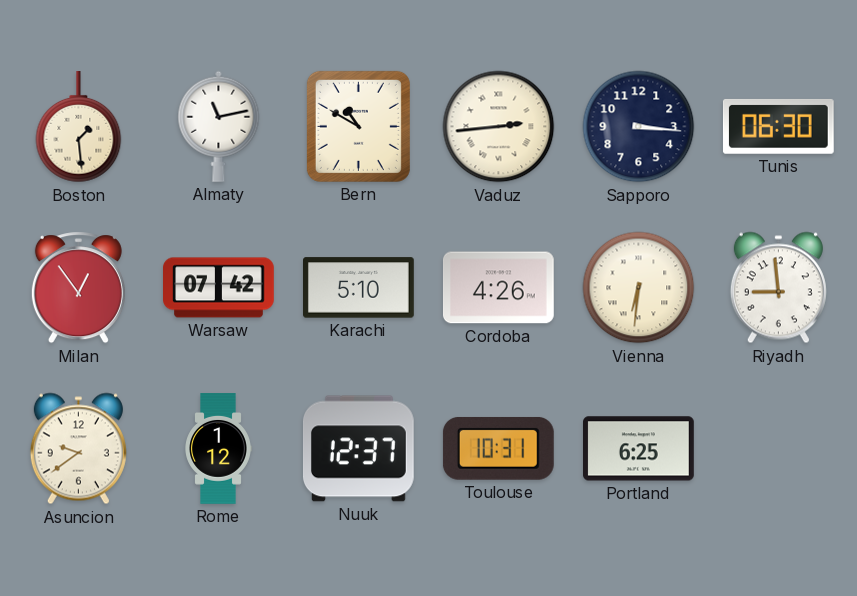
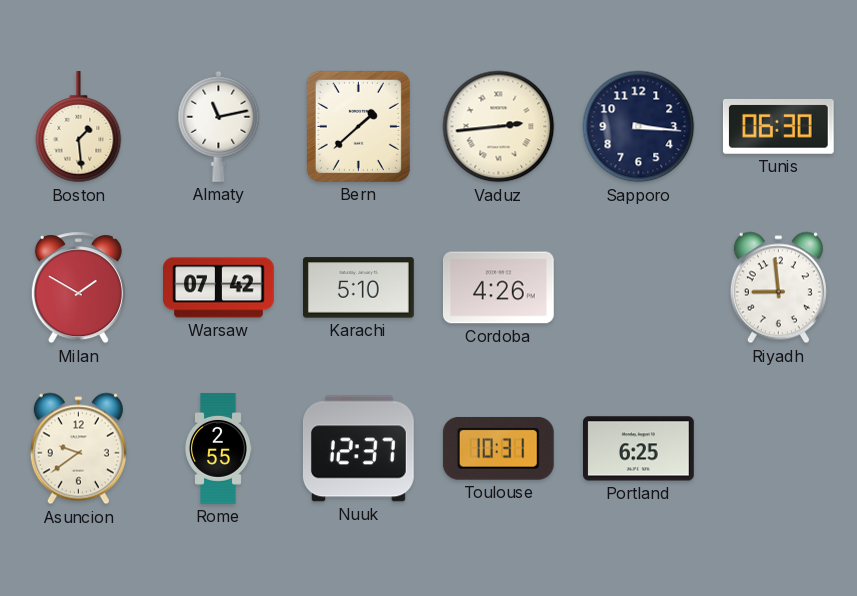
Bern: 10:50 -> 1:38
Milan: 12:54 -> 1:50
Vienna: 6:31 -> none
Rome: 1:12 -> 2:55
